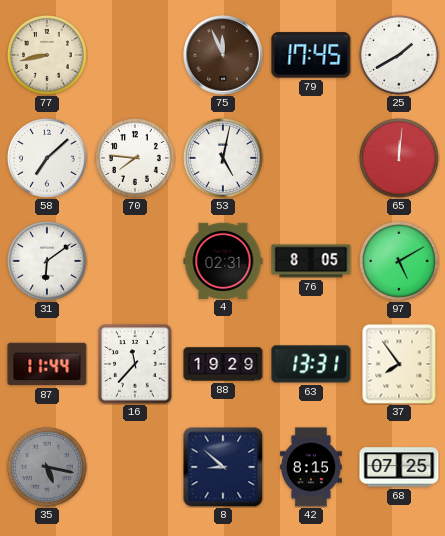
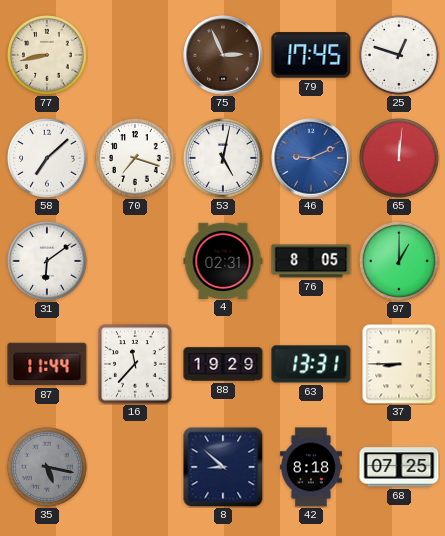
75: 11:56 -> 2:56
25: 1:40 -> 12:48
70: 7:46 -> 7:18
46: none -> 9:11
97: 5:10 -> 1:00
37: 7:54 -> 8:45
42: 8:15 -> 8:18
